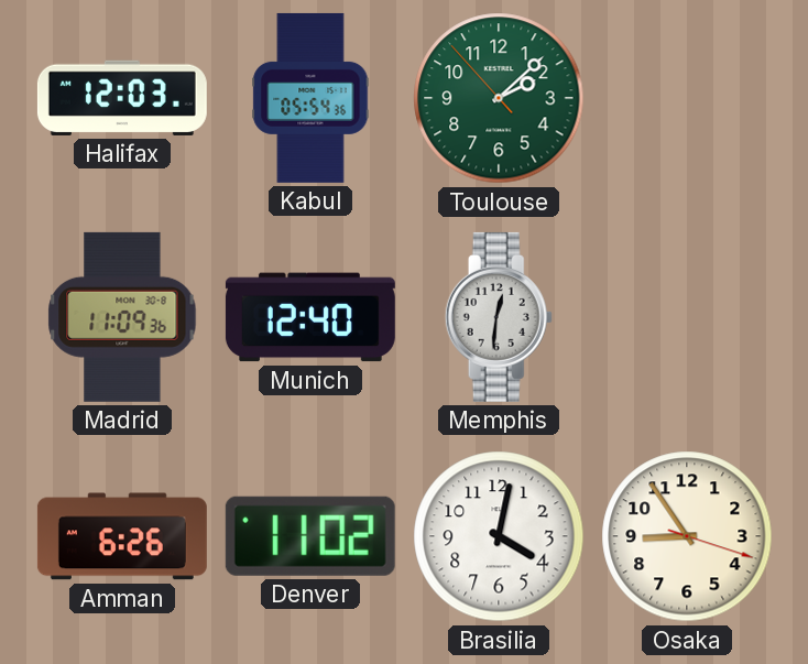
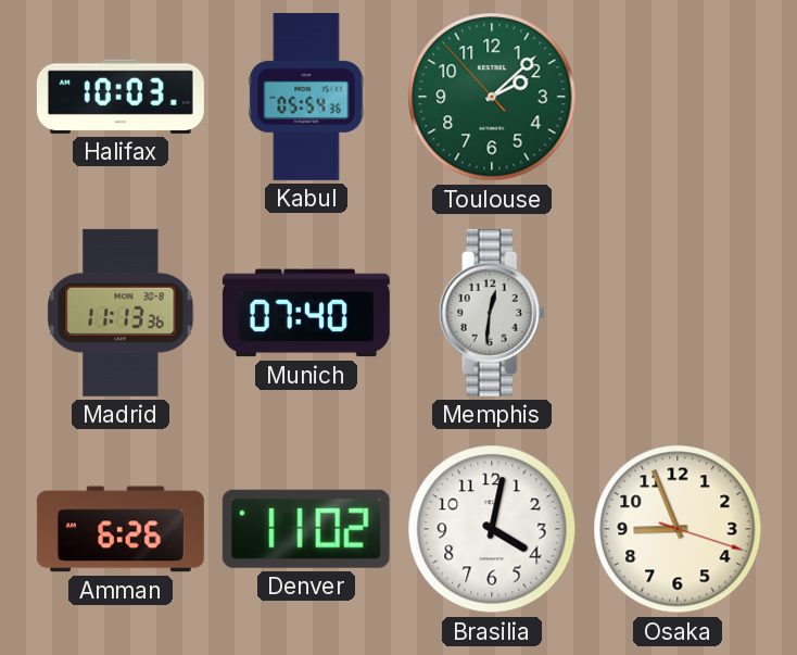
Halifax: 12:03 -> 10:03
Madrid: 11:09 -> 11:13
Munich: 12:40 -> 07:40
Osaka: 8:54 -> 8:56
